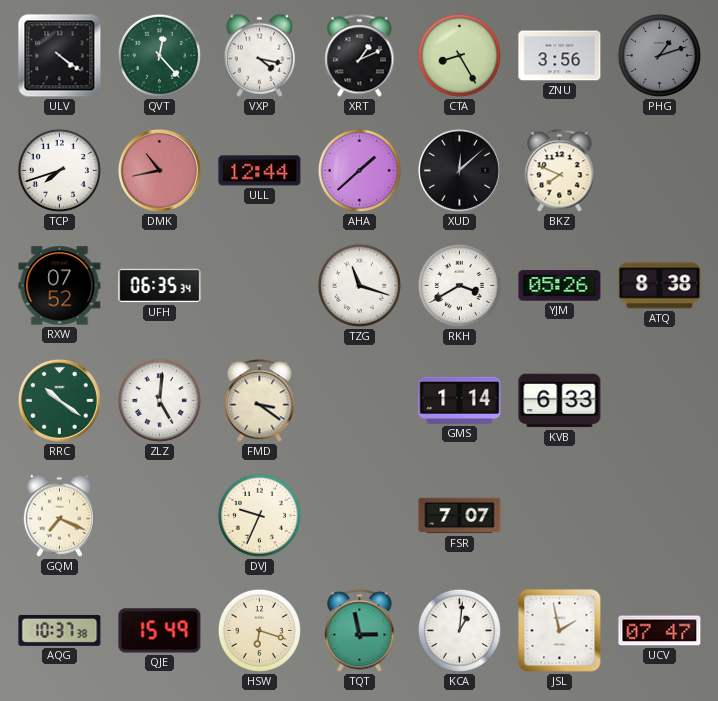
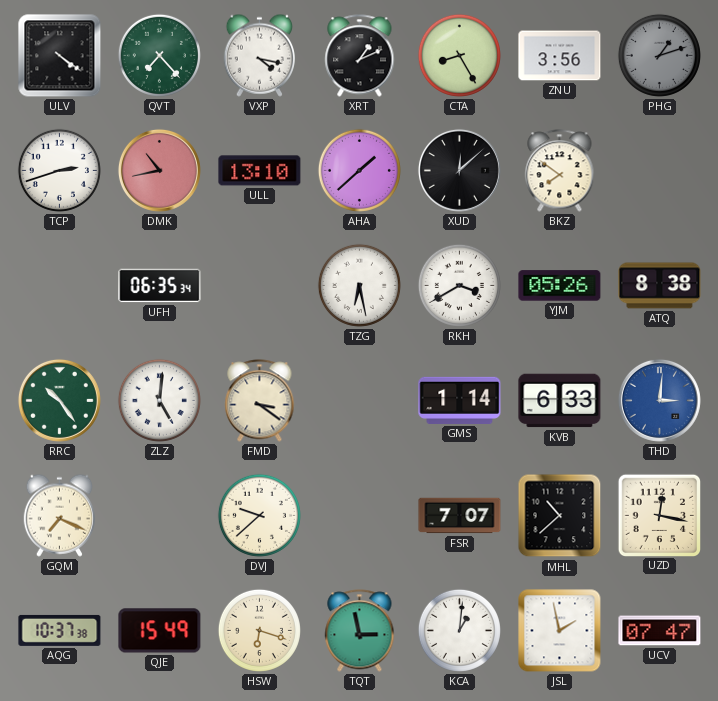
QVT: 12:23 -> 7:23
TCP: 7:42 -> 2:42
ULL: 12:44 -> 13:10
BKZ: 7:49 -> 7:51
RXW: 07:52 -> none
TZG: 11:18 -> 6:28
RRC: 10:21 -> 10:24
THD: none -> 3:01
DVJ: 9:34 -> 9:38
MHL: none -> 10:38
UZD: none -> 12:17
